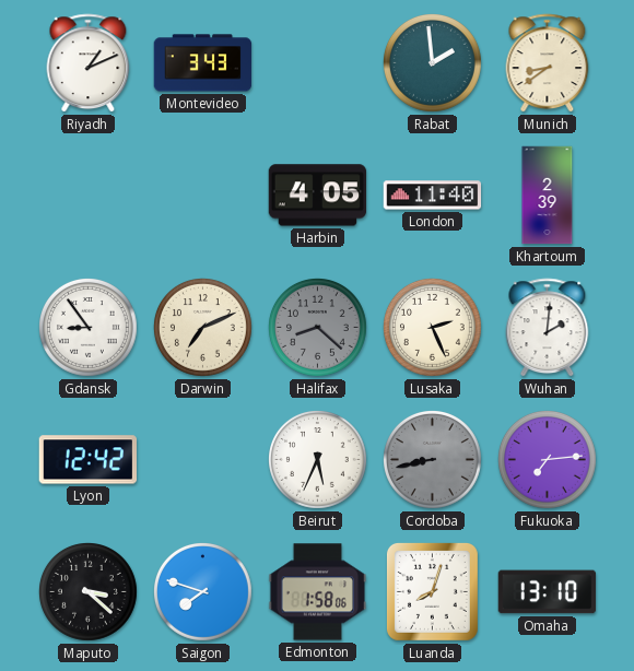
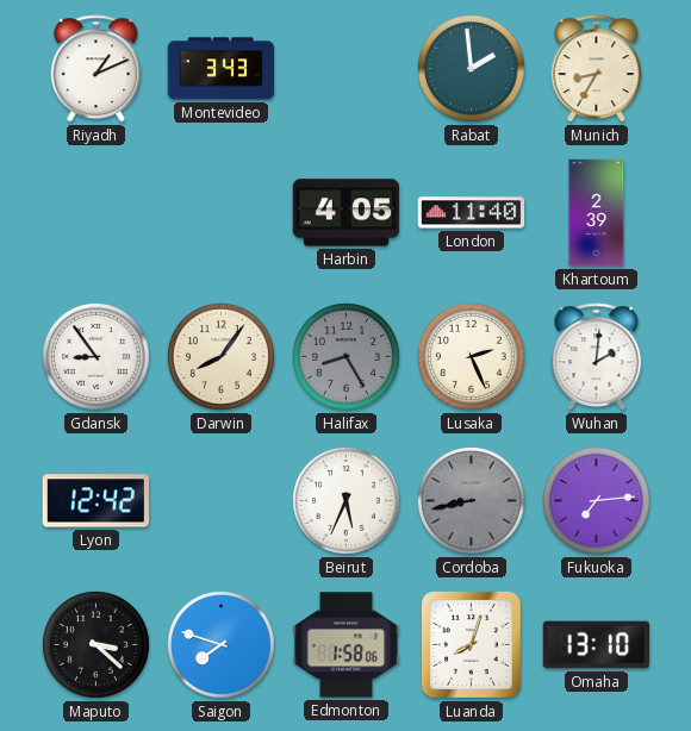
Munich: 8:39 -> 8:35
Darwin: 7:11 -> 8:06
Halifax: 8:22 -> 8:25
